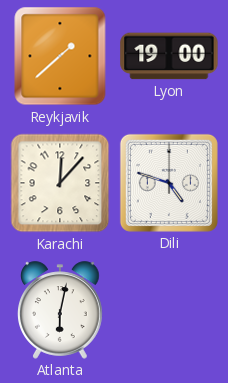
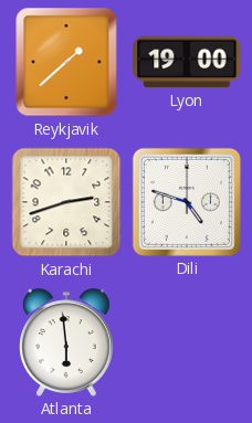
Karachi: 12:07 -> 2:42
Atlanta: 6:02 -> 5:59
